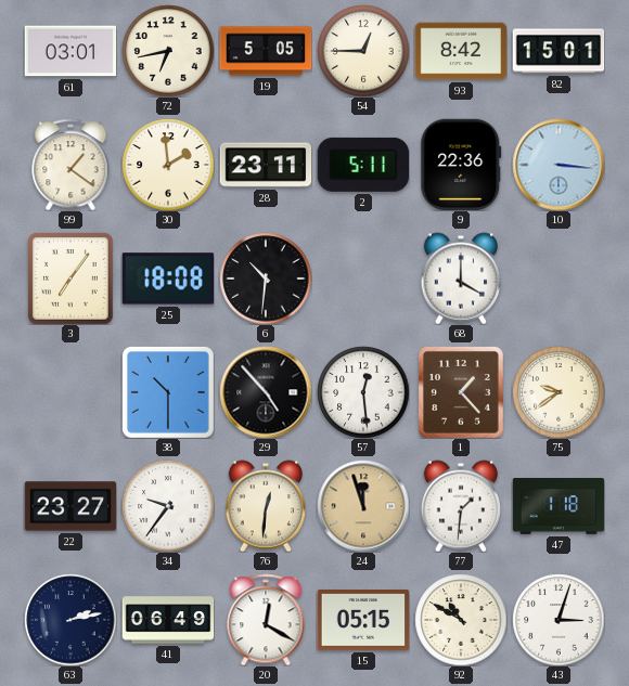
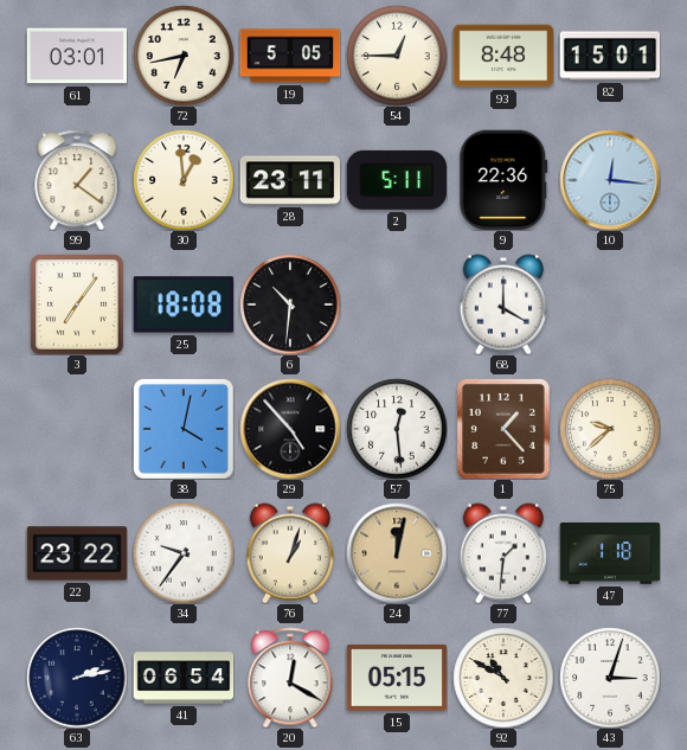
93: 8:42 -> 8:48
30: 1:59 -> 12:59
10: 3:16 -> 12:16
38: 10:30 -> 4:02
75: 9:39 -> 9:38
22: 23:27 -> 23:22
76: 12:31 -> 1:03
24: 11:57 -> 12:02
41: 06:49 -> 06:54
